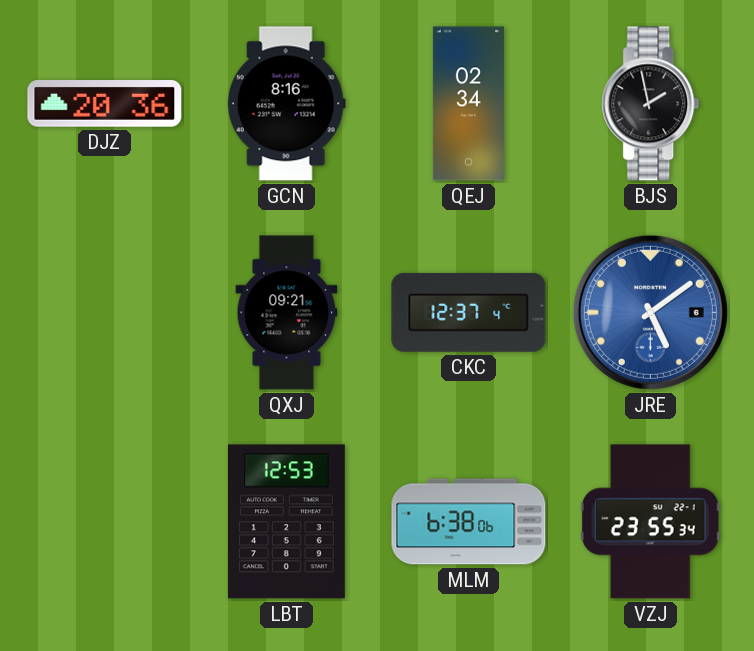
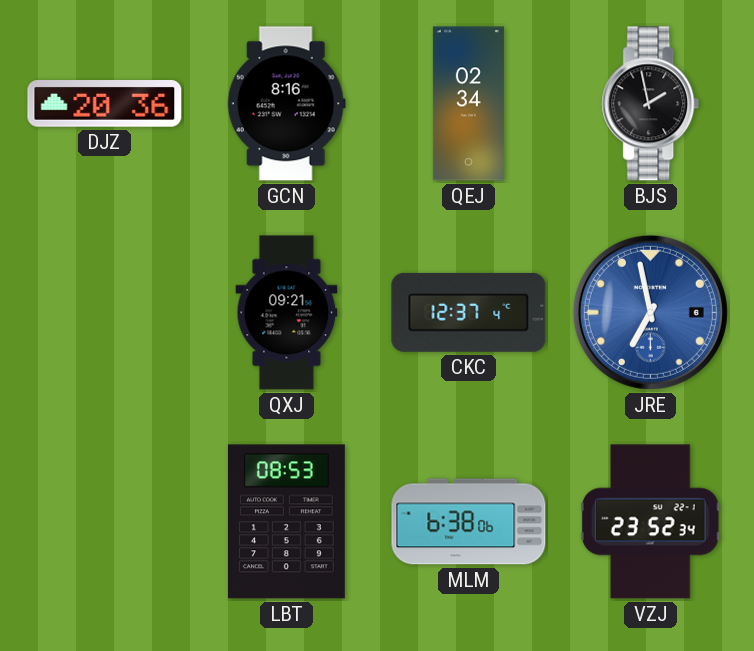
JRE: 5:09 -> 6:58
LBT: 12:53 -> 08:53
VZJ: 23:55 -> 23:52
